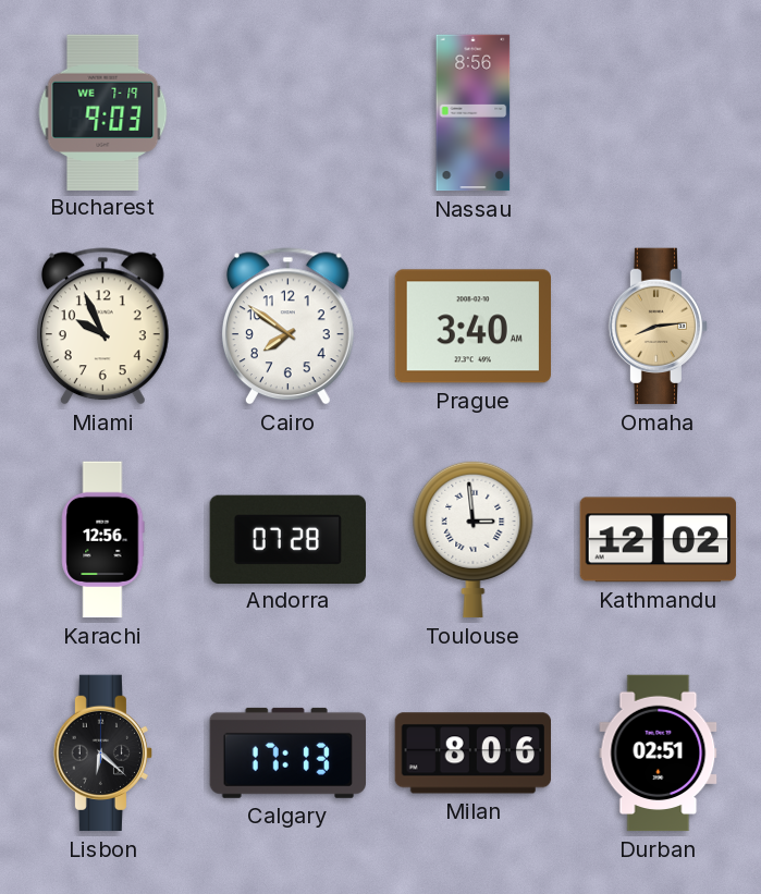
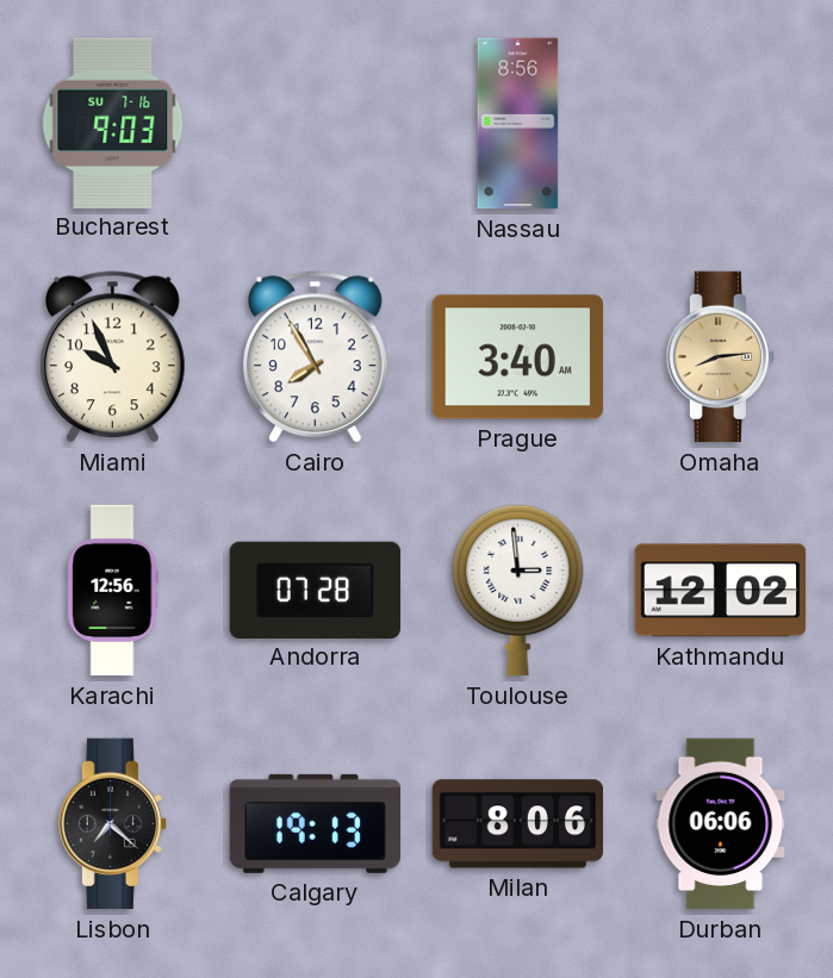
Bucharest date: WE 7-19 -> SU 7-16
Cairo: 7:51 -> 7:55
Lisbon: 6:22 -> 7:22
Calgary: 17:13 -> 19:13
Durban: 02:51 -> 06:06
